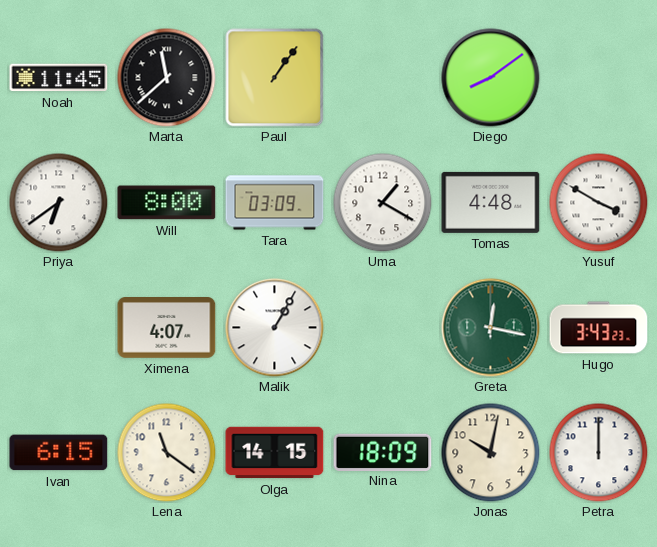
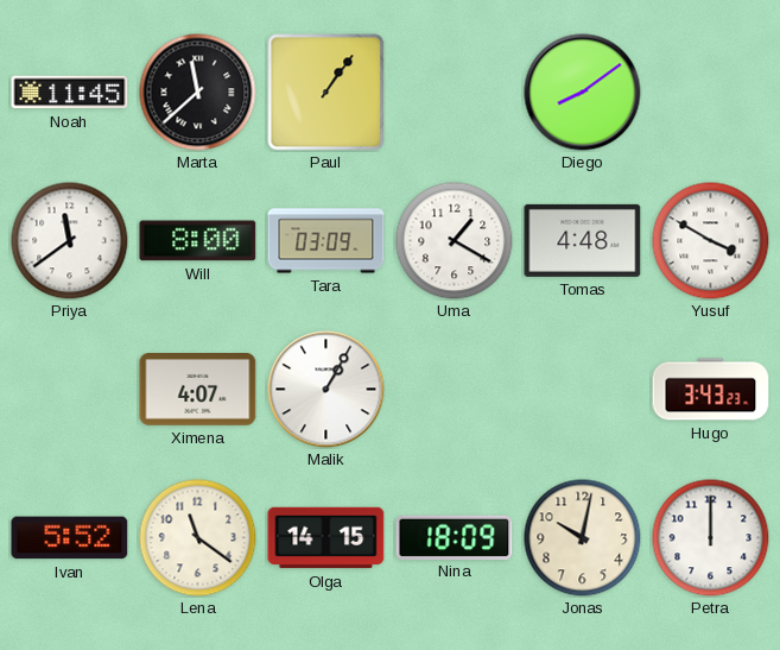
Priya: 6:39 -> 11:39
Greta: 12:17 -> none
Ivan: 6:15 -> 5:52
